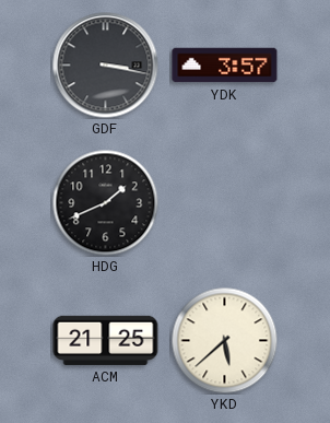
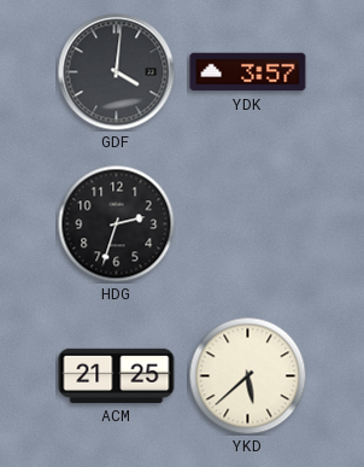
GDF: 3:17 -> 4:01
HDG: 1:41 -> 2:33
